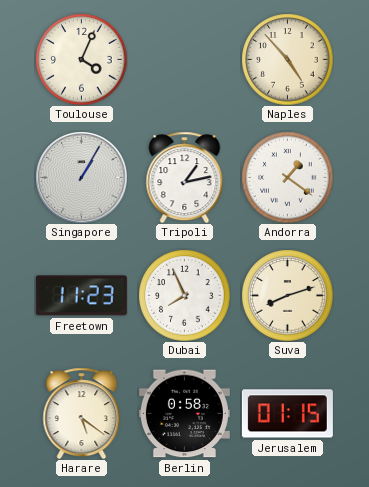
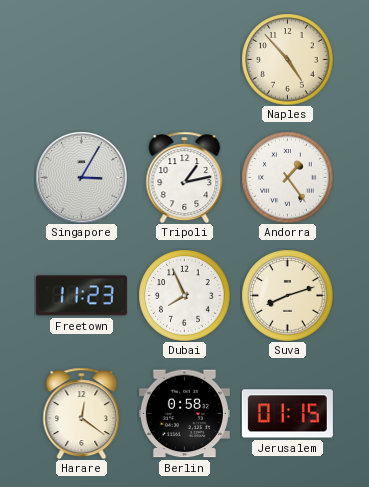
Toulouse: 4:04 -> none
Singapore: 1:05 -> 3:05
Andorra: 1:21 -> 1:24
Harare: 5:21 -> 12:21
